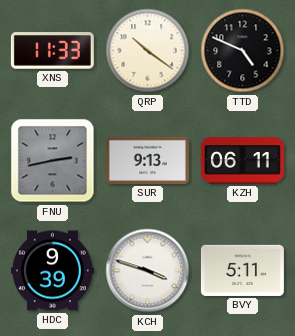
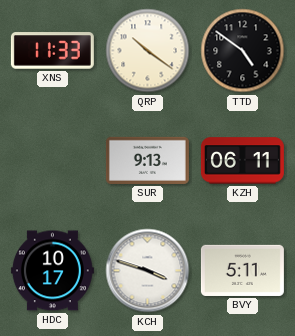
TTD: 4:49 -> 4:51
FNU: 2:43 -> none
HDC: 9:39 -> 10:17
